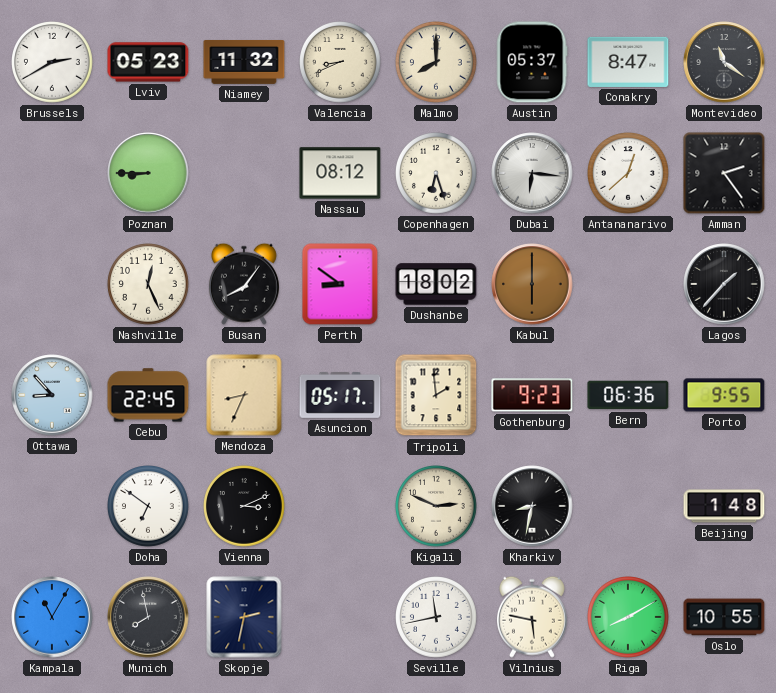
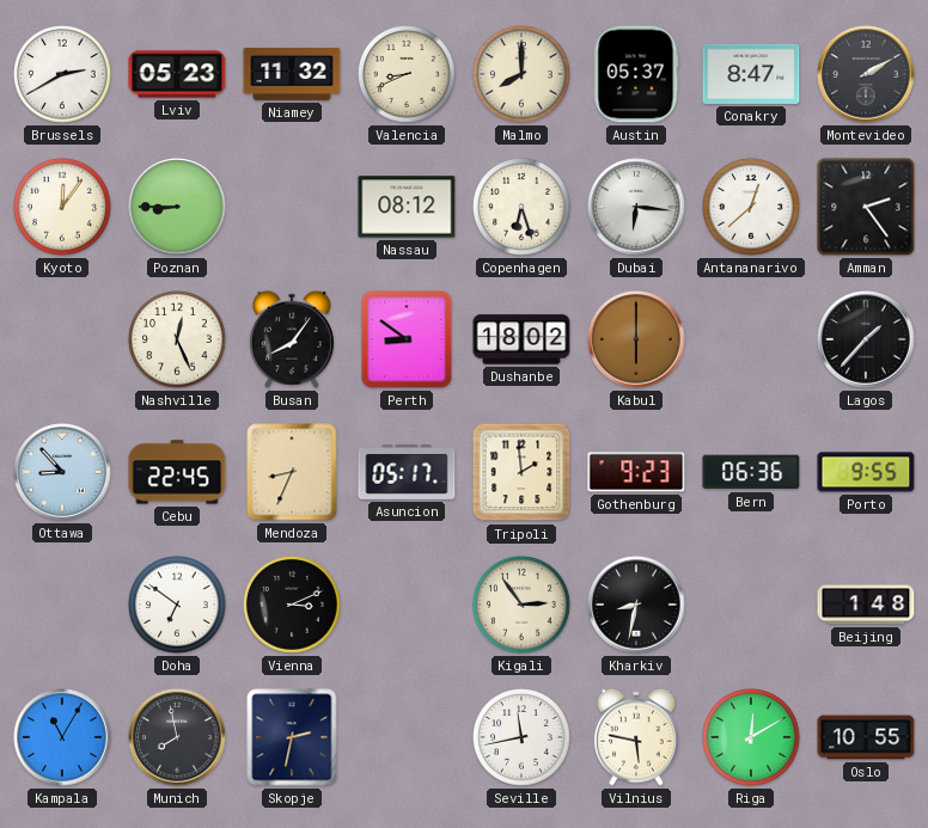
Montevideo: 11:21 -> 2:10
Kyoto: none -> 12:06
Kigali: 2:49 -> 2:54
Riga: 8:10 -> 12:10
